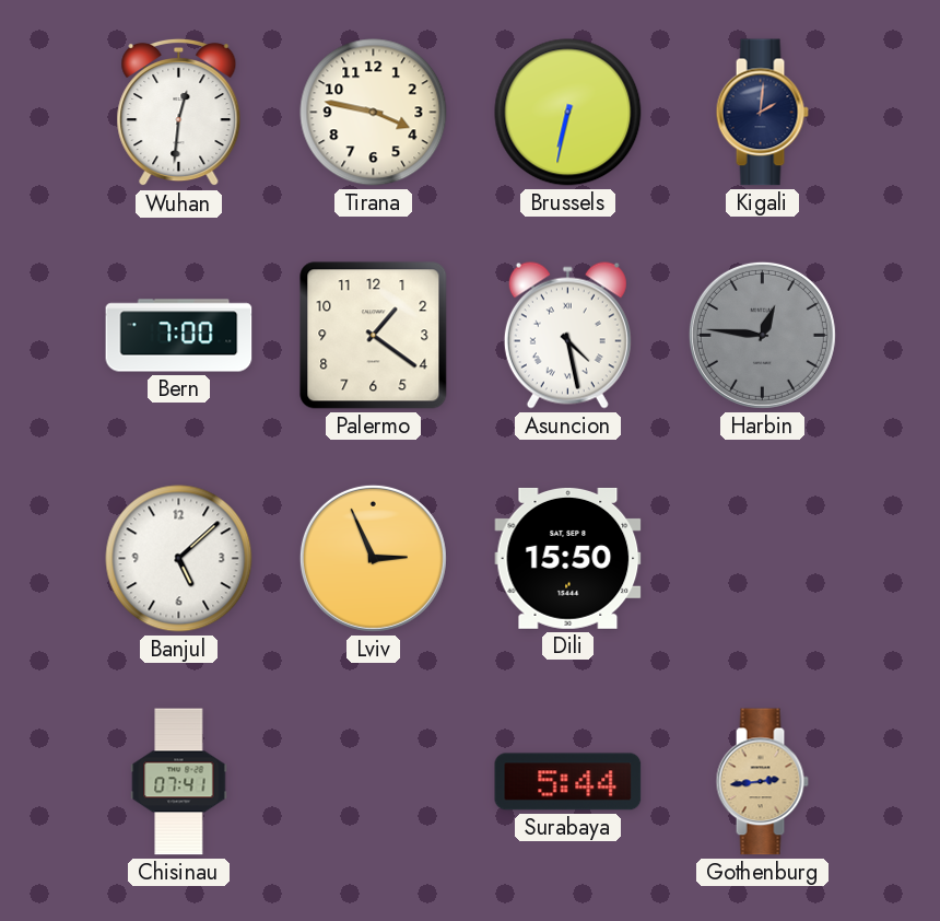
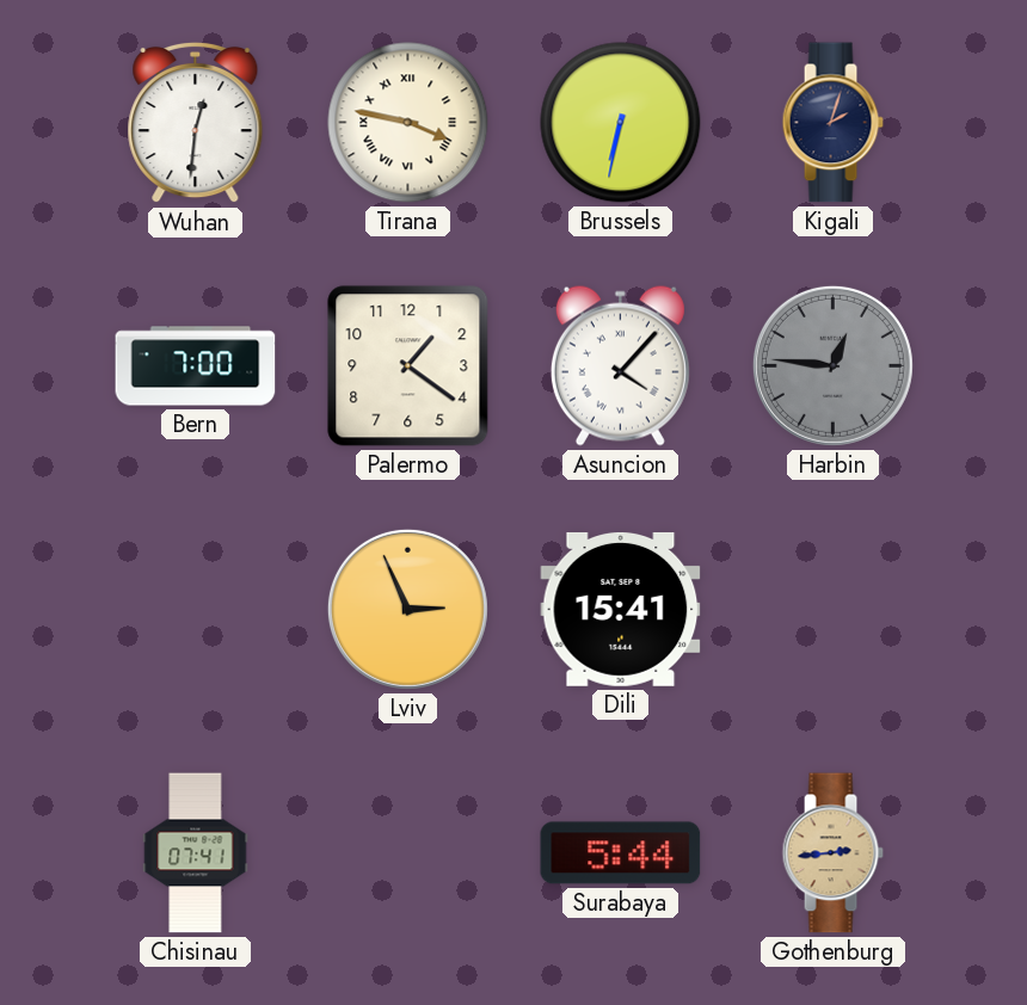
Tirana numerals: Arabic -> Roman
Kigali: 2:01 -> 2:03
Asuncion: 4:28 -> 4:07
Banjul: 5:08 -> none
Dili: 15:50 -> 15:41
